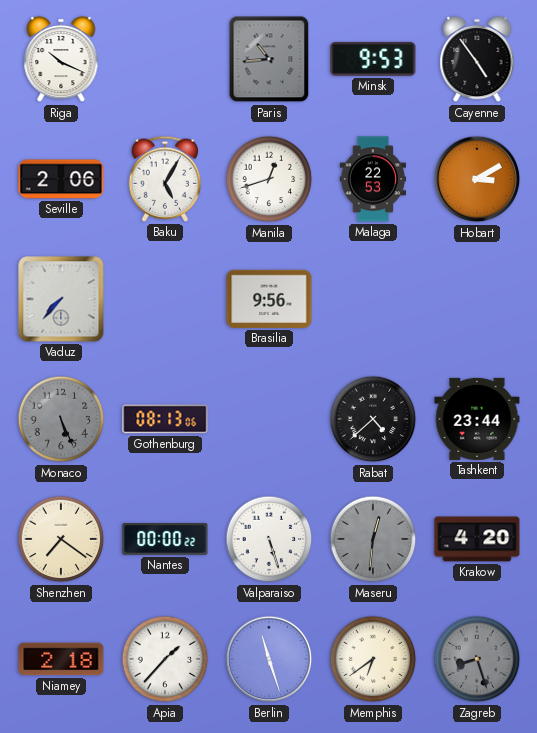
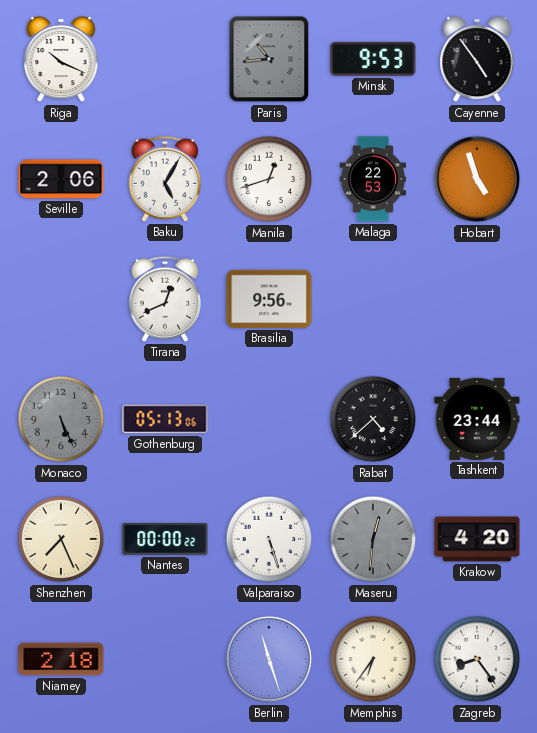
Hobart: 3:10 -> 4:57
Vaduz: 7:37 -> none
Tirana: none -> 12:41
Gothenburg: 08:13 -> 05:13
Shenzhen: 7:21 -> 7:26
Apia: 1:37 -> none
Memphis: 6:39 -> 6:36
Zagreb: 8:27 -> 8:24
Zagreb dial: grey -> white
